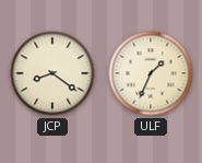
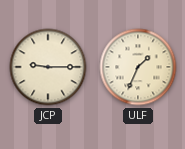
JCP: 8:21 -> 9:15
